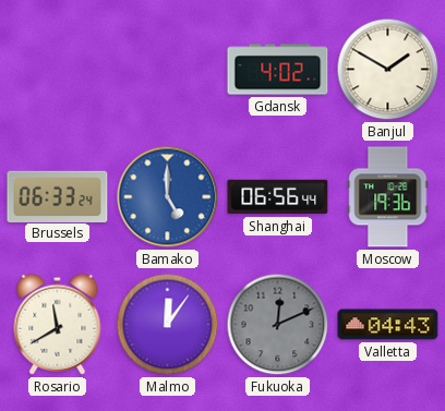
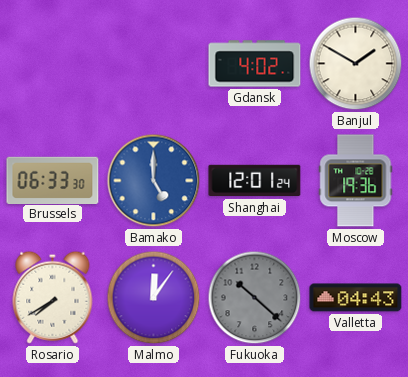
Brussels: 06:33:24 -> 06:33:30
Shanghai: 06:56 -> 12:01
Rosario: 11:40 -> 7:40
Fukuoka: 12:11 -> 10:22
